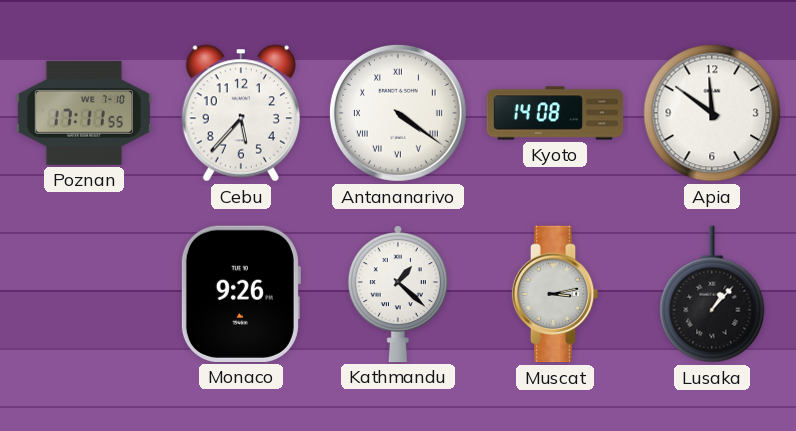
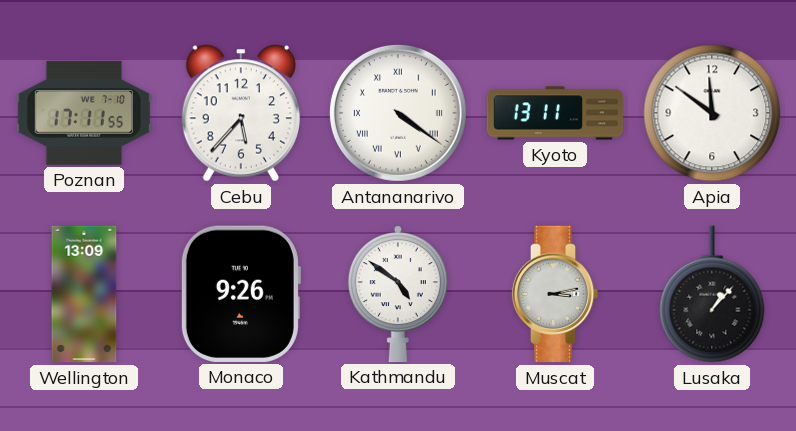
Kyoto: 14:08 -> 13:11
Wellington: none -> 13:09
Kathmandu: 1:22 -> 4:51
